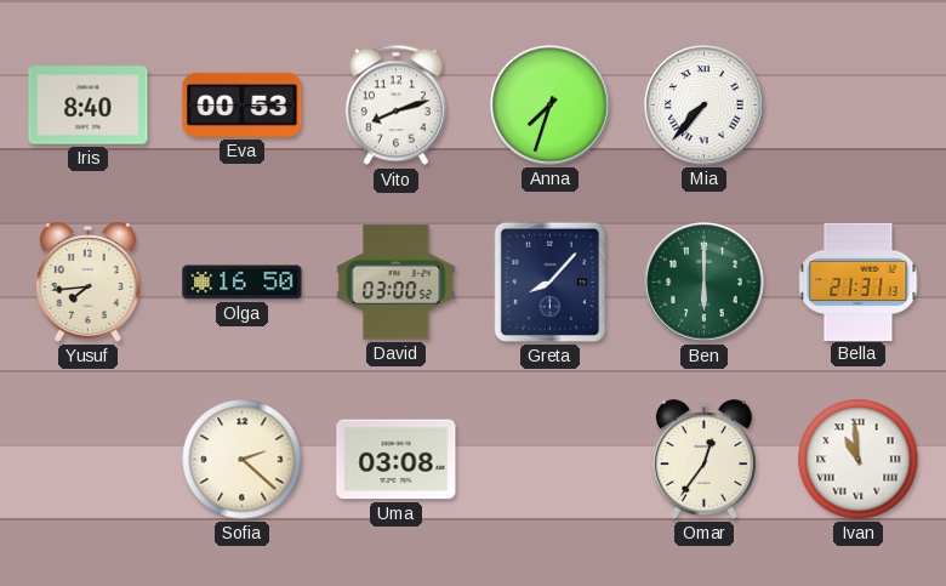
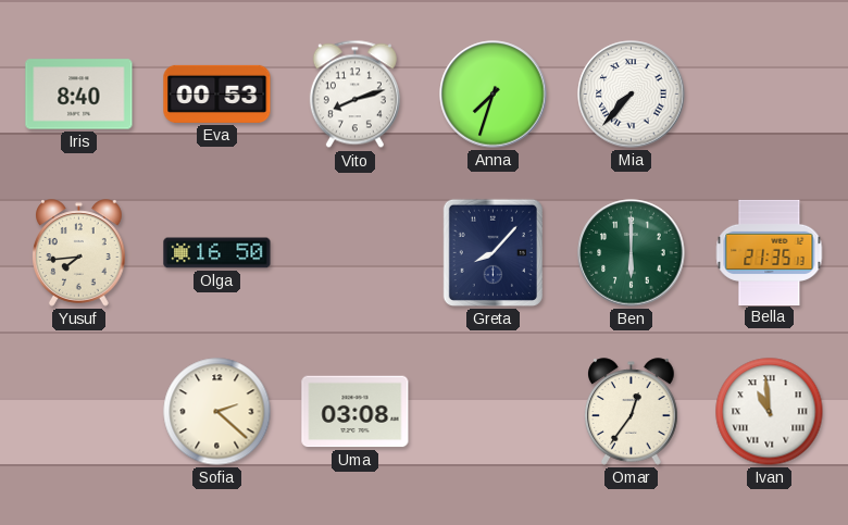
David: 03:00 -> none
Bella: 21:31 -> 21:35
